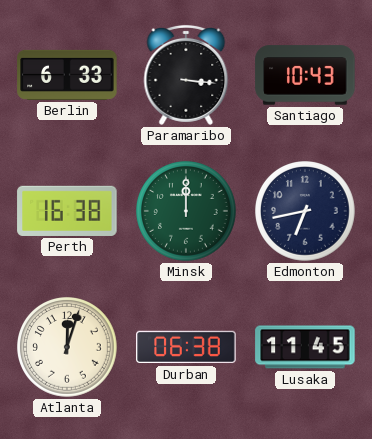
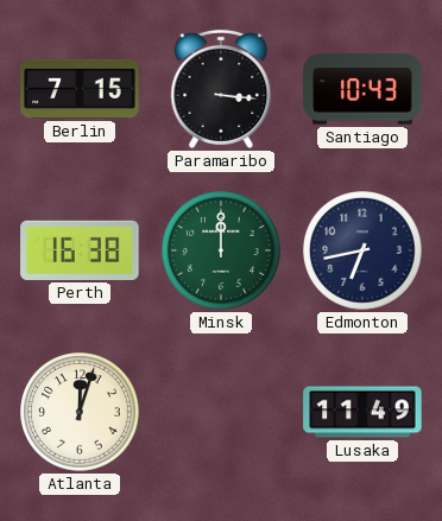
Berlin: 6:33 -> 7:15
Durban: 06:38 -> none
Lusaka: 11:45 -> 11:49
